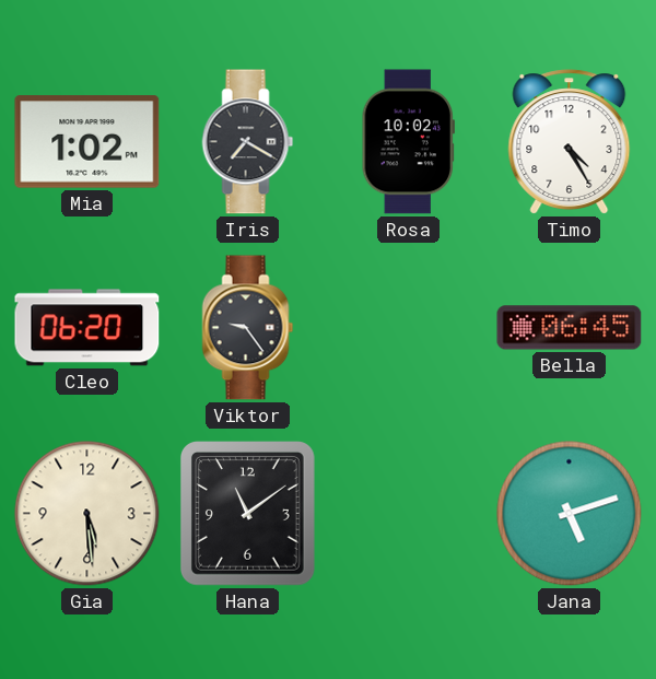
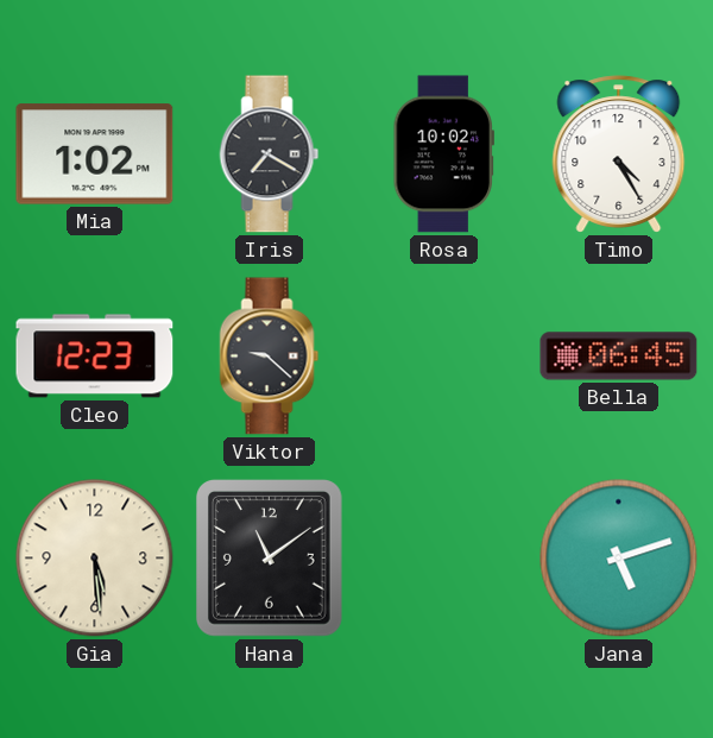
Cleo: 06:20 -> 12:23
Viktor: 9:24 -> 9:22
